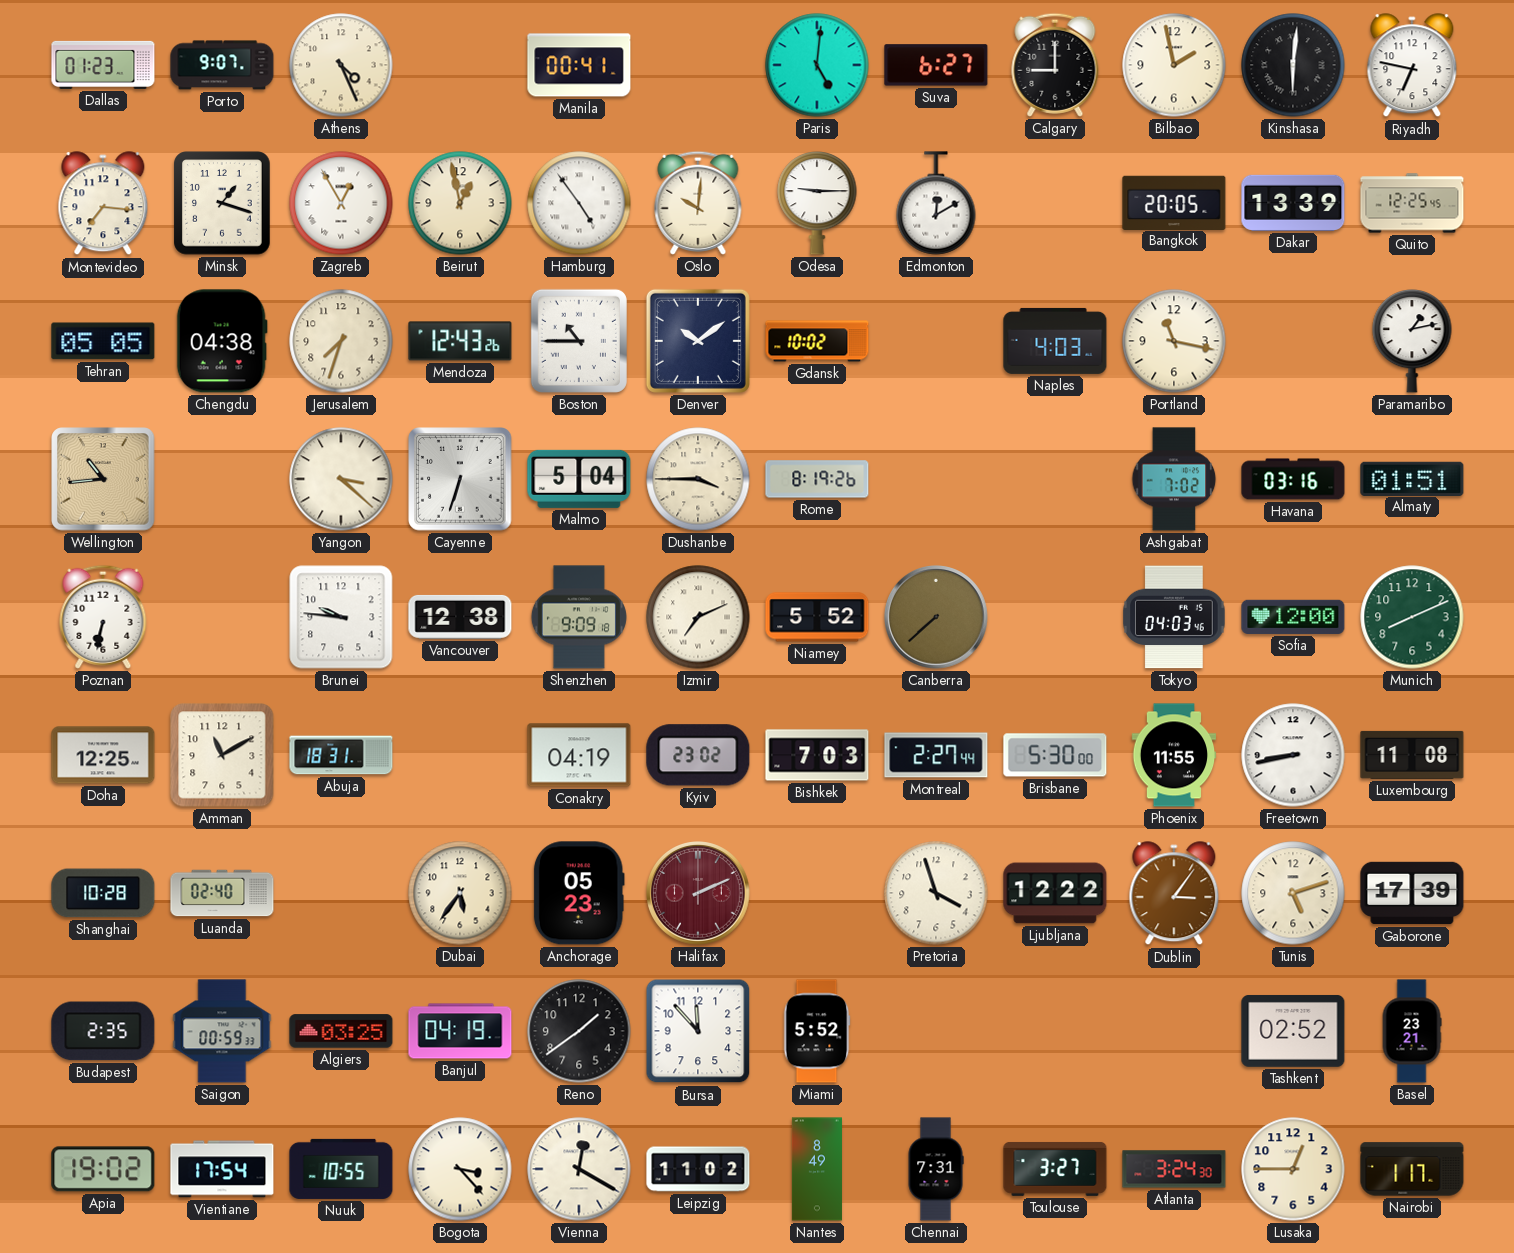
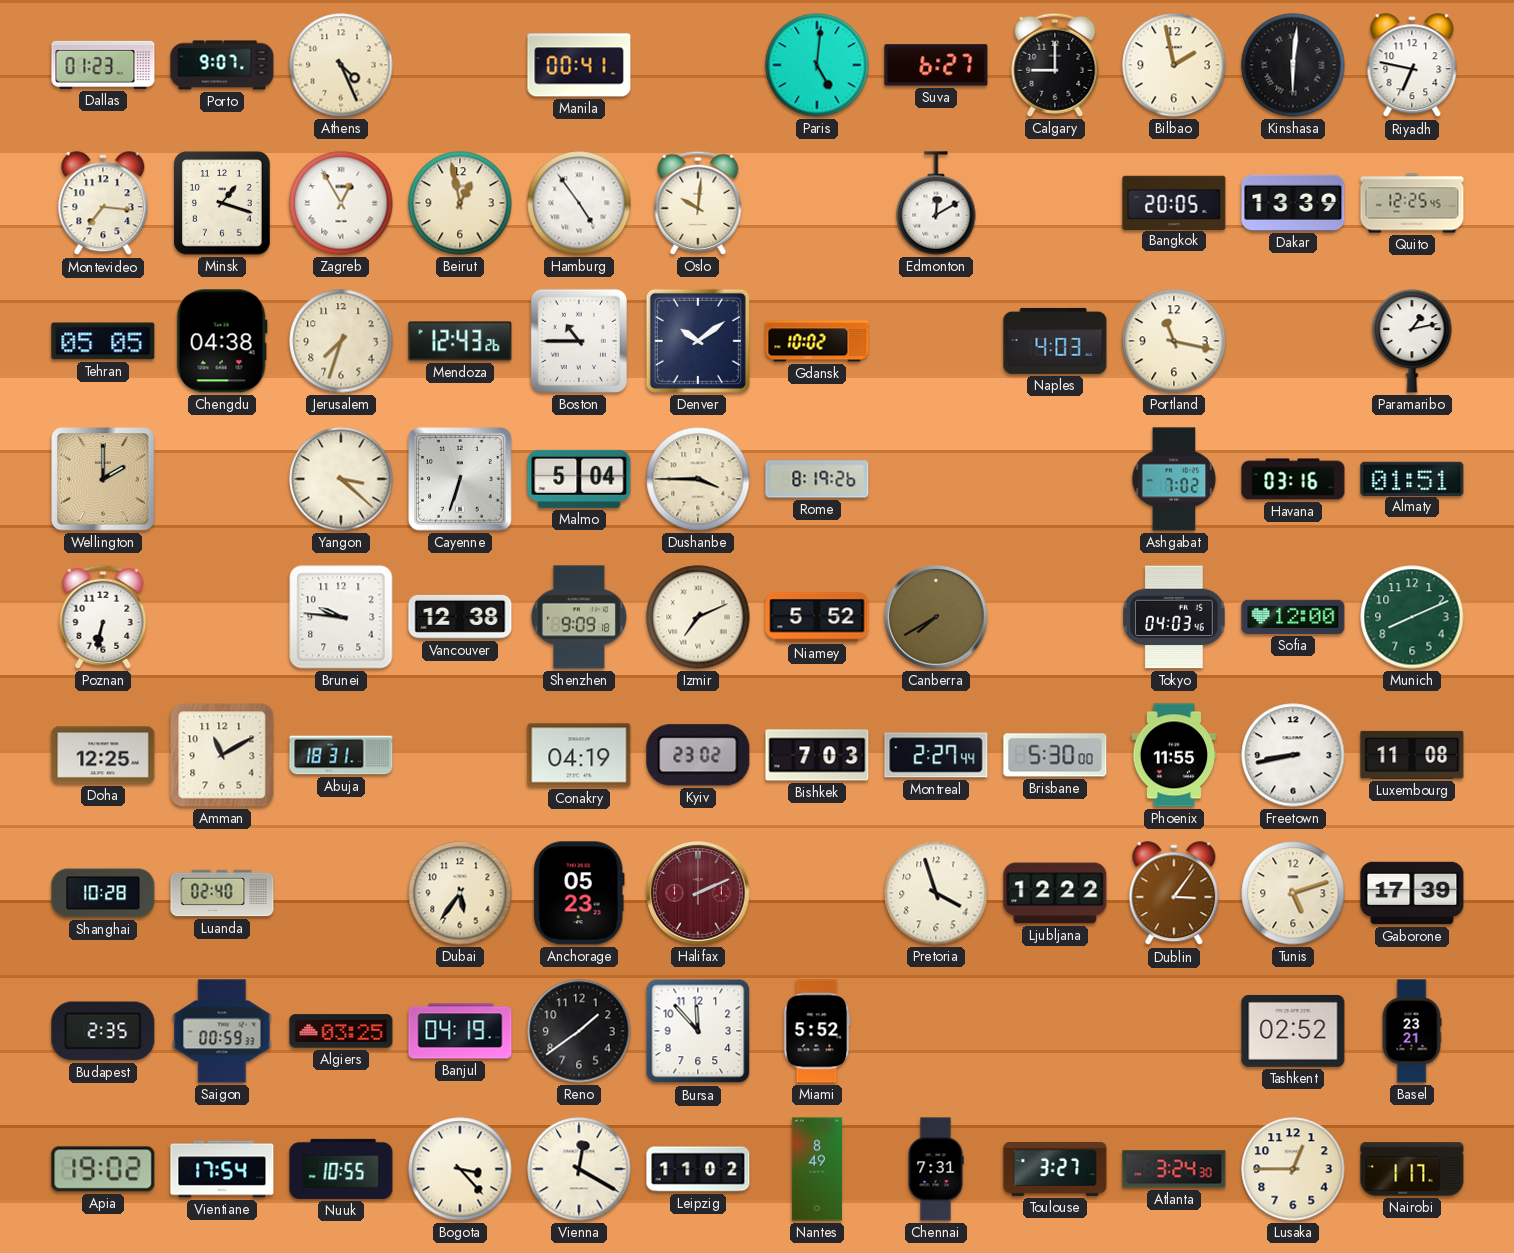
Odesa: 9:15 -> none
Wellington: 10:44 -> 2:00
Canberra: 7:38 -> 7:40
